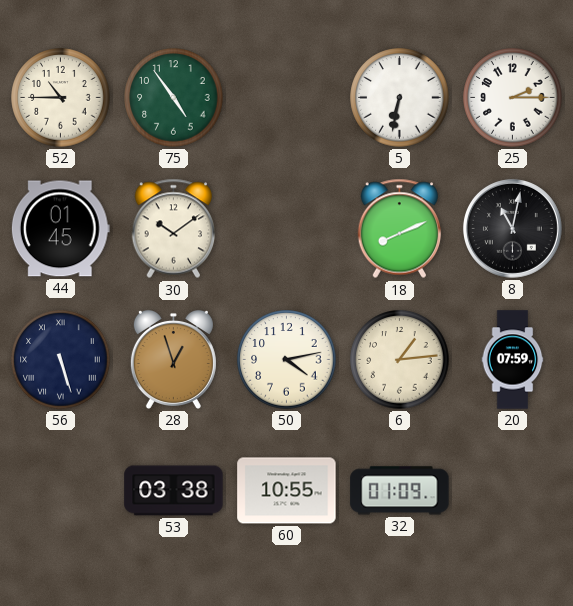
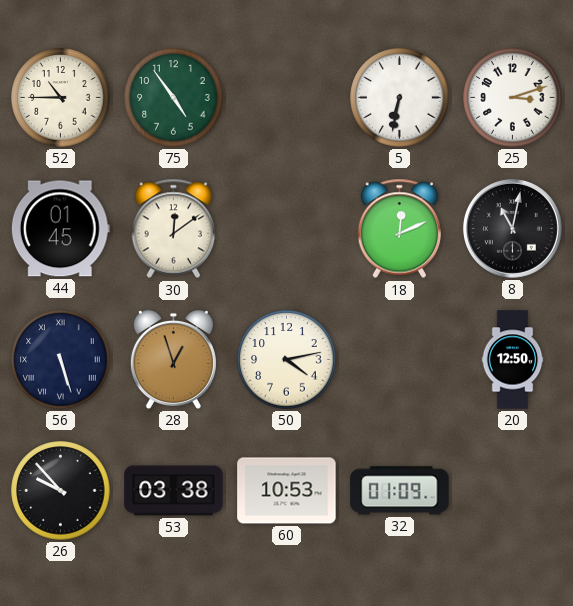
25: 2:15 -> 3:12
30: 10:09 -> 12:09
18: 8:11 -> 12:11
6: 1:14 -> none
20: 07:59 -> 12:50
26: none -> 9:53
60: 10:55 -> 10:53
